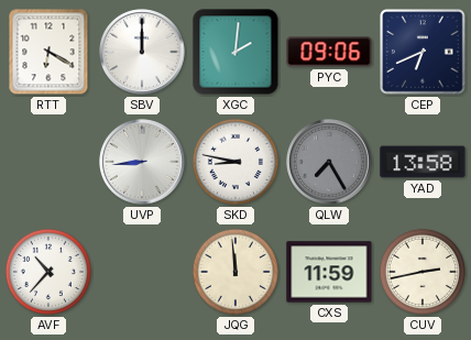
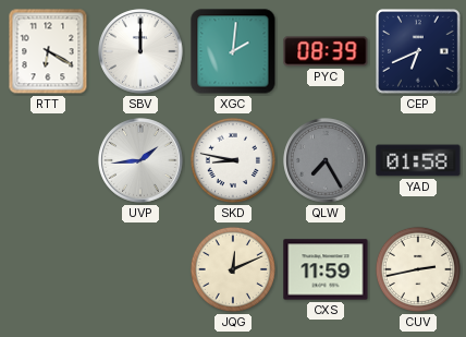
PYC: 09:06 -> 08:39
UVP: 8:44 -> 1:44
YAD: 13:58 -> 01:58
AVF: 10:37 -> none
JQG: 11:59 -> 12:11
